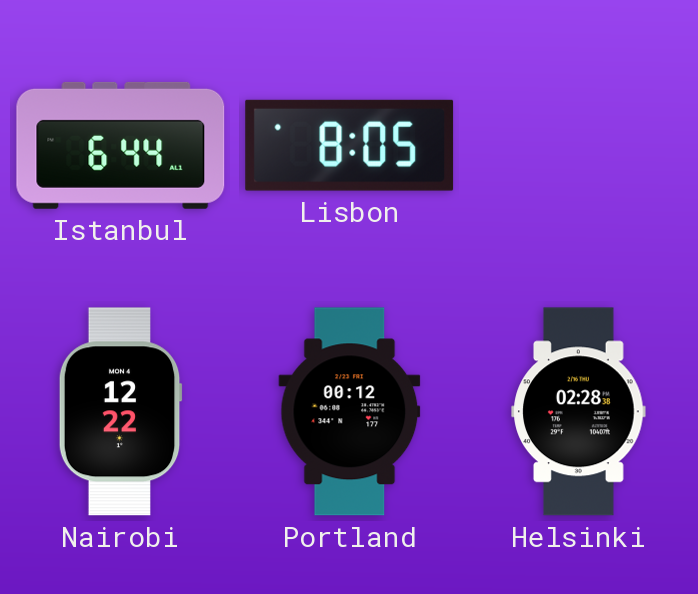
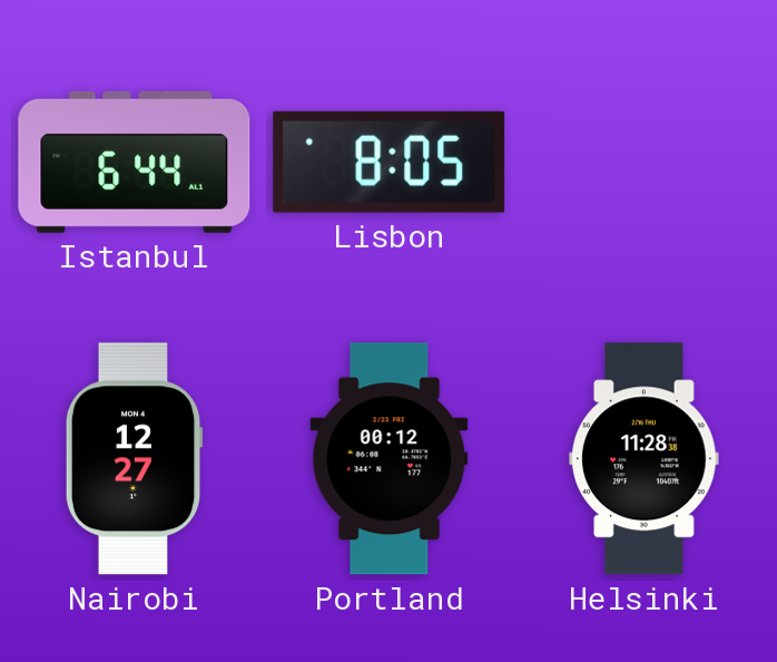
Nairobi: 12:22 -> 12:27
Helsinki: 02:28 -> 11:28
